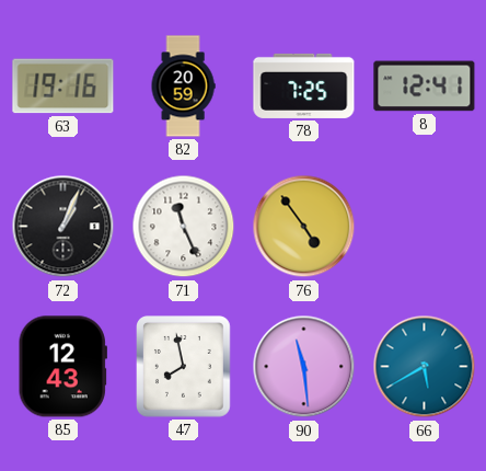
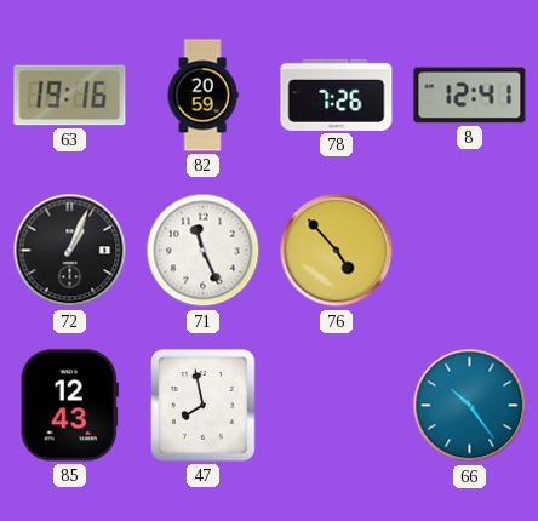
78: 7:25 -> 7:26
76: 4:54 -> 4:53
90: 11:29 -> none
66: 5:40 -> 10:24
